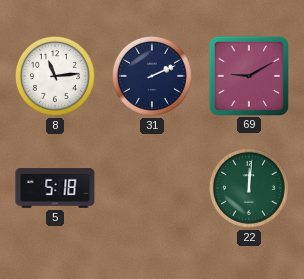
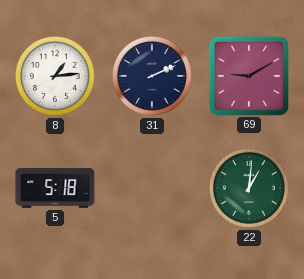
8: 11:14 -> 1:14
22: 12:01 -> 1:01
